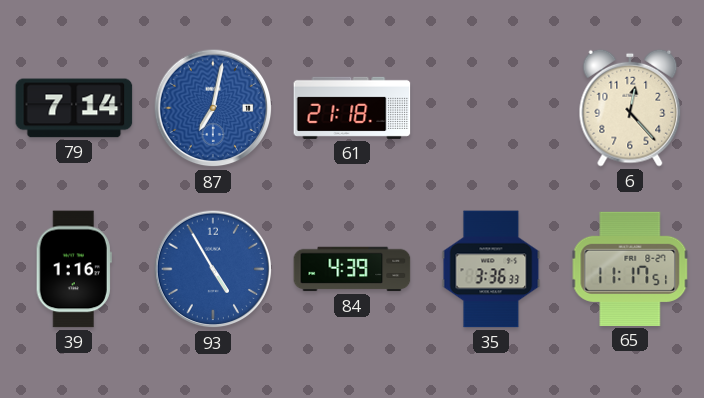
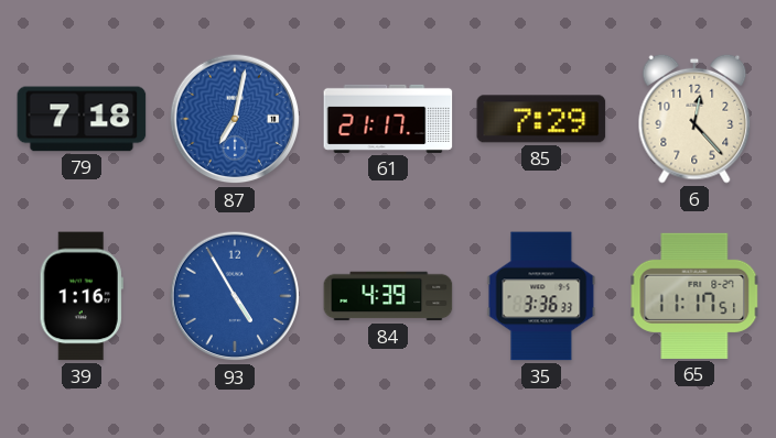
79: 7:14 -> 7:18
61: 21:18 -> 21:17
85: none -> 7:29
